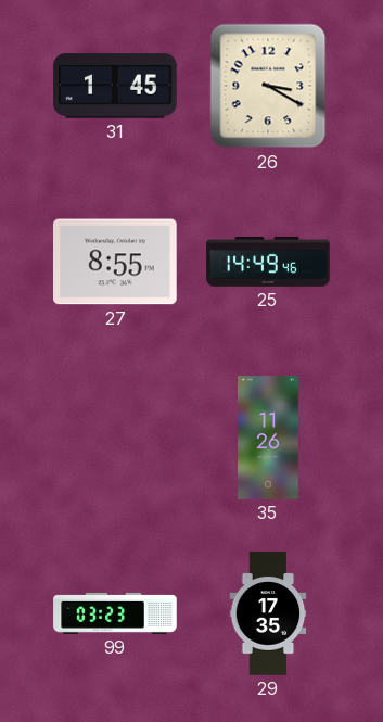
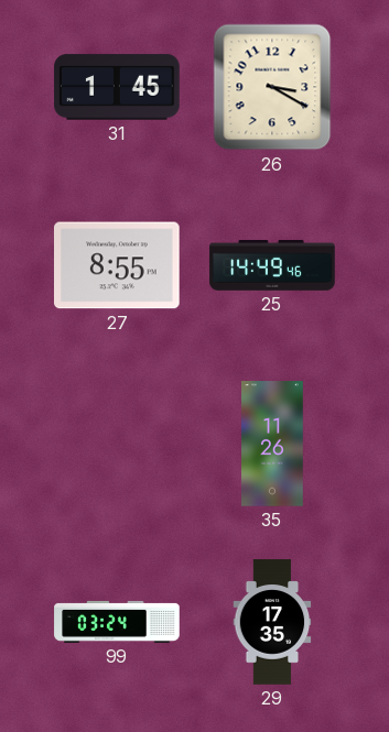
99: 03:23 -> 03:24
